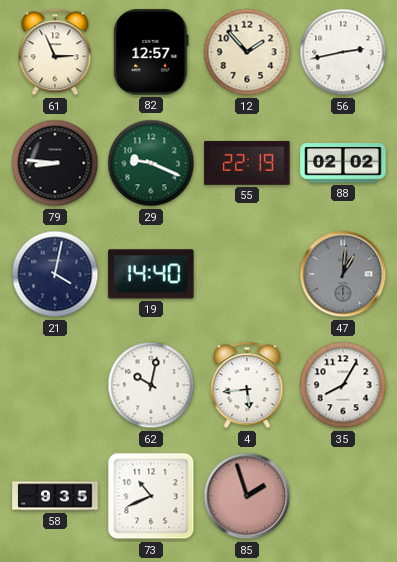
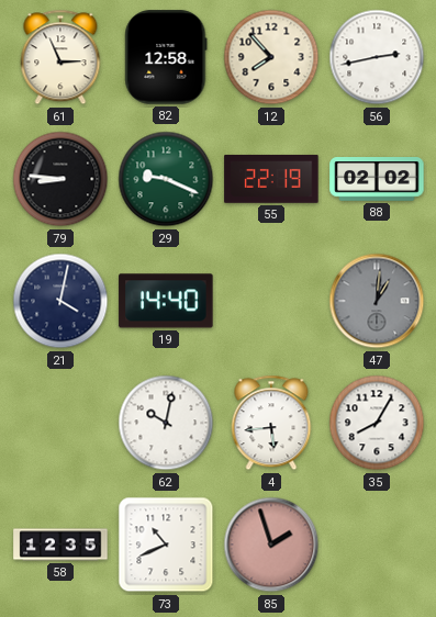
82: 12:57 -> 12:58
12: 1:53 -> 7:53
58: 9:35 -> 12:35
